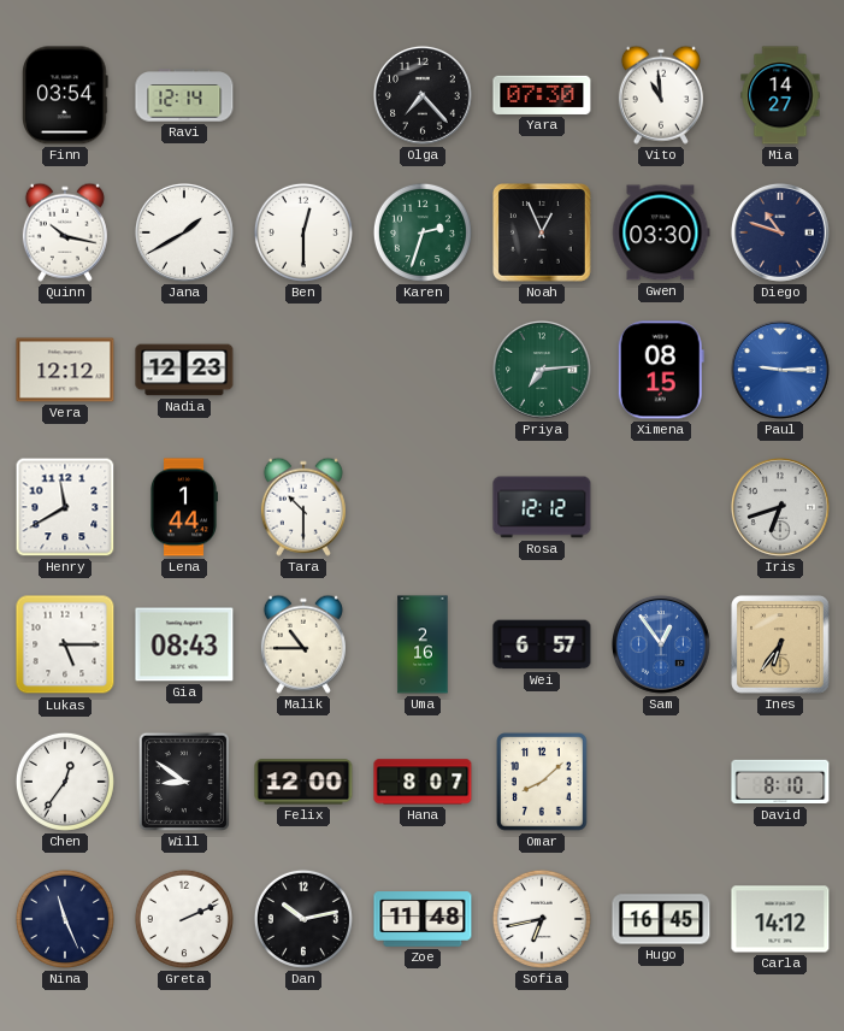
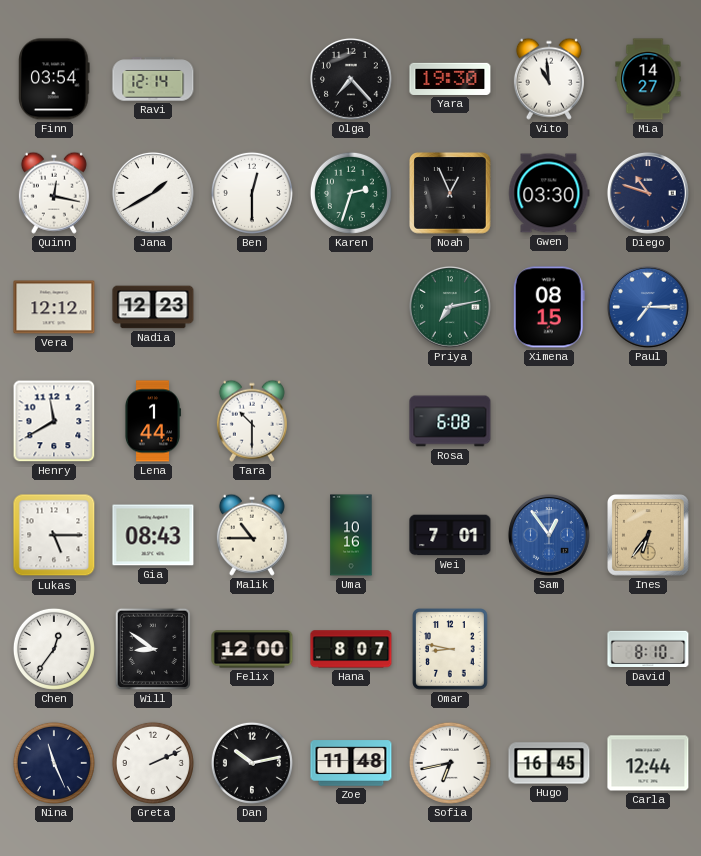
Yara: 07:30 -> 19:30
Quinn: 10:17 -> 12:17
Priya: 7:14 -> 7:13
Paul: 9:15 -> 7:15
Rosa: 12:12 -> 6:08
Iris: 6:42 -> none
Uma: 2:16 -> 10:16
Wei: 6:57 -> 7:01
Omar: 8:08 -> 8:47
Carla: 14:12 -> 12:44
